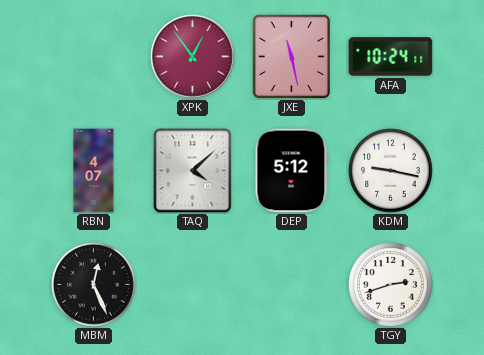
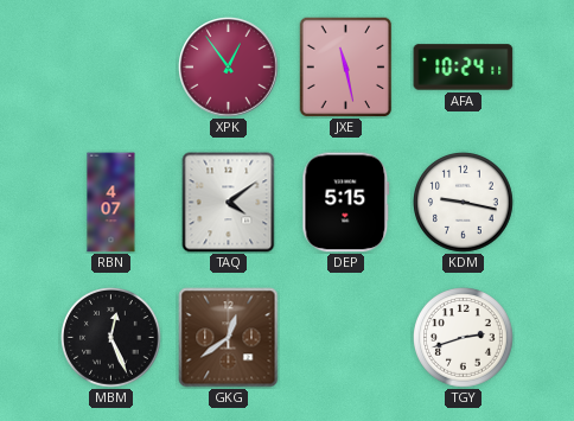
TAQ: 4:08 -> 4:09
DEP: 5:12 -> 5:15
GKG: none -> 12:39
